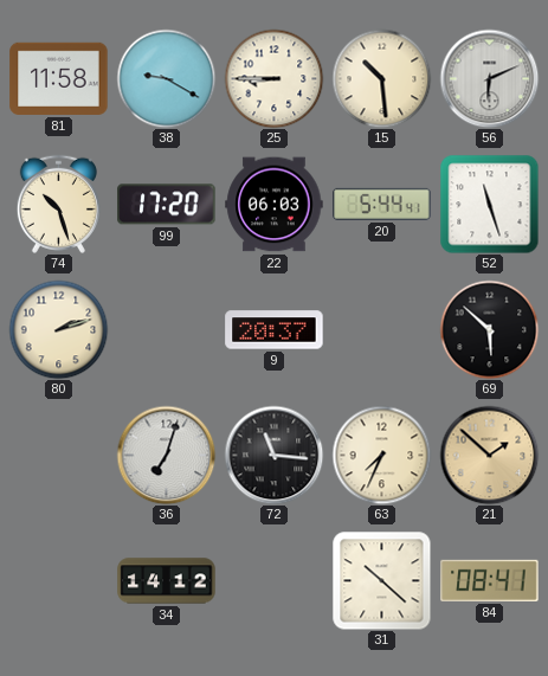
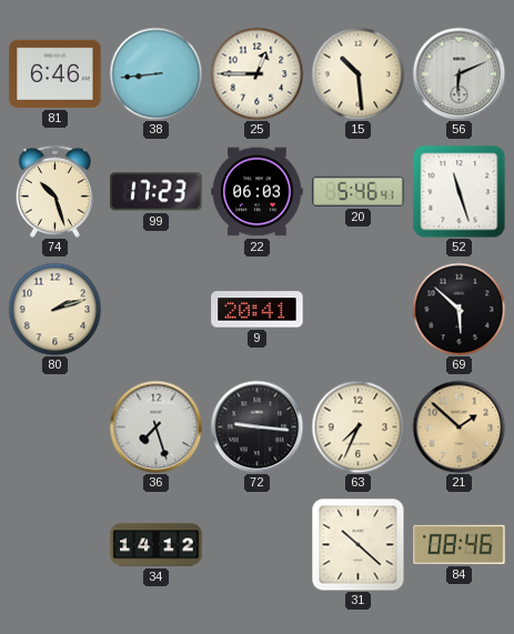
81: 11:58 -> 6:46
38: 9:20 -> 8:44
25: 8:45 -> 12:45
99: 17:20 -> 17:23
20: 5:44 -> 5:46
9: 20:37 -> 20:41
36: 7:03 -> 7:27
72: 11:16 -> 9:16
84: 08:41 -> 08:46
